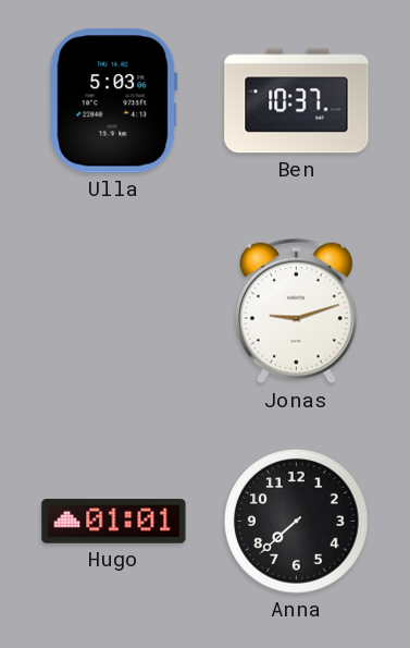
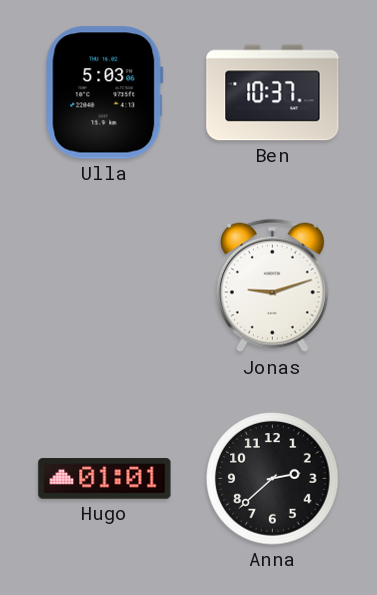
Anna: 7:38 -> 2:38
